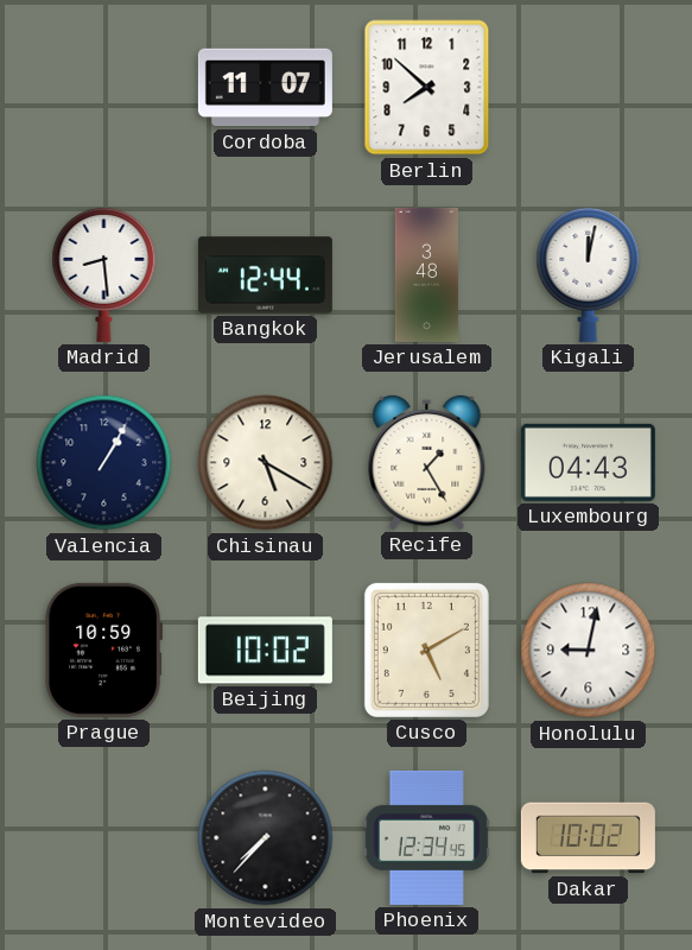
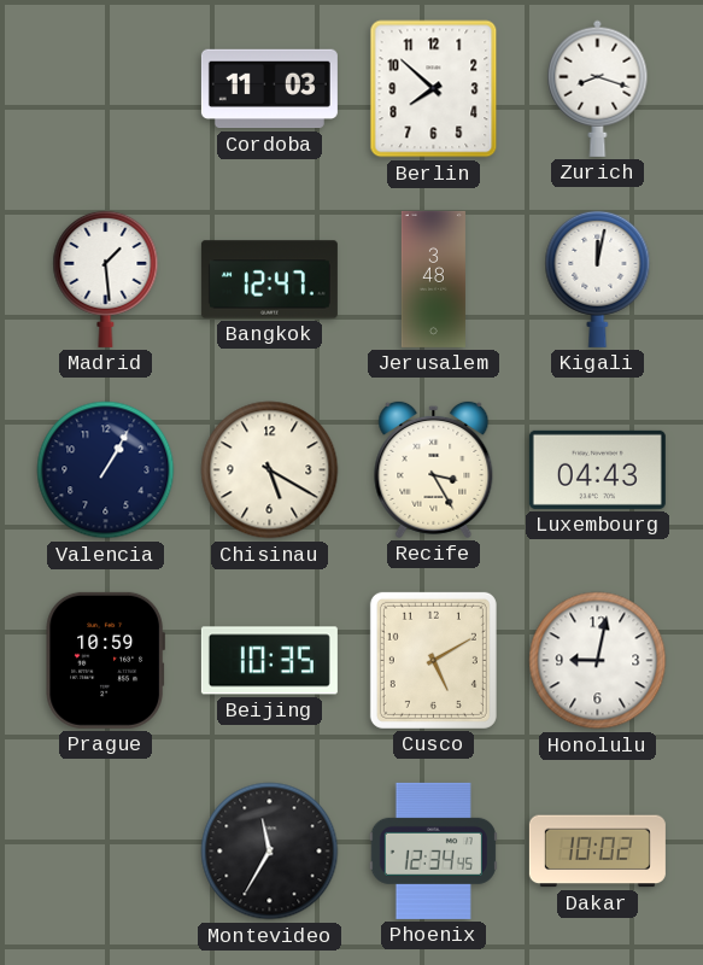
Cordoba: 11:07 -> 11:03
Zurich: none -> 8:18
Madrid: 8:29 -> 1:29
Bangkok: 12:44 -> 12:47
Recife: 1:25 -> 3:25
Beijing: 10:02 -> 10:35
Montevideo: 7:37 -> 11:35
